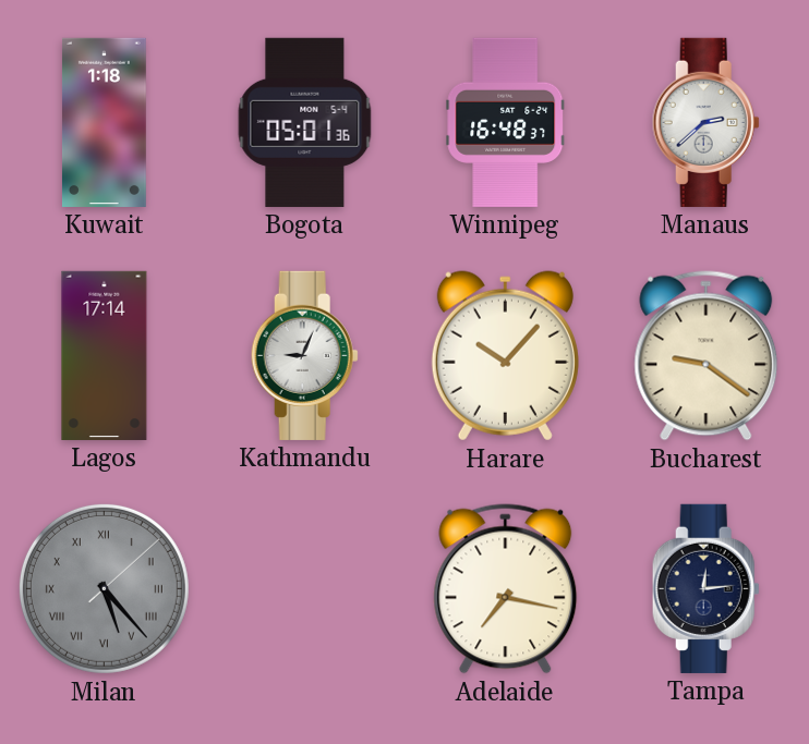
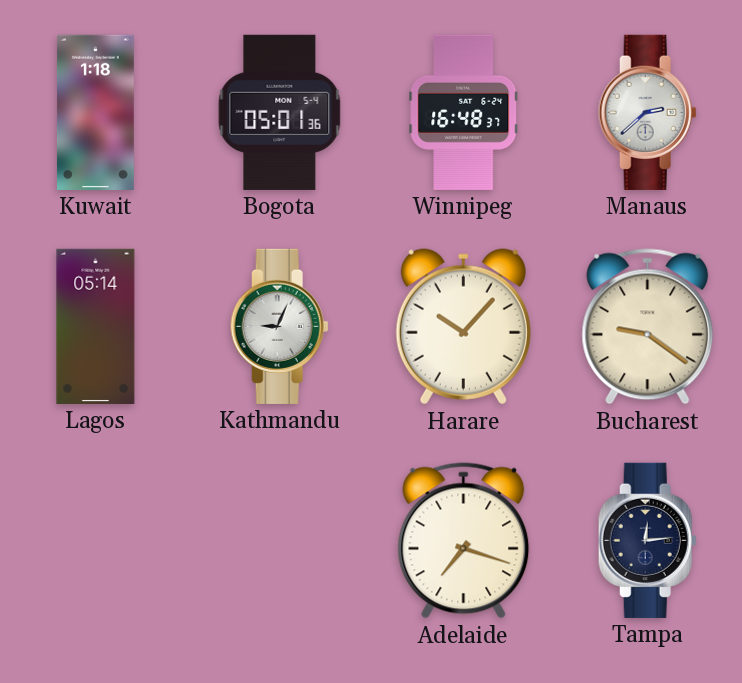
Lagos: 17:14 -> 05:14
Milan: 5:23 -> none
Adelaide: 7:17 -> 7:18
